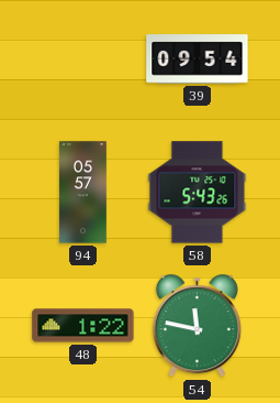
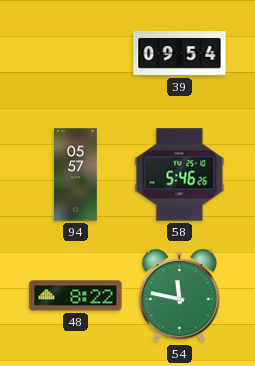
58: 5:43 -> 5:46
48: 1:22 -> 8:22
